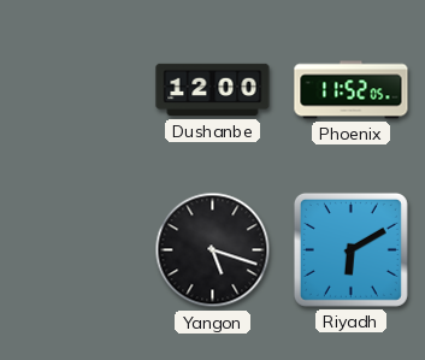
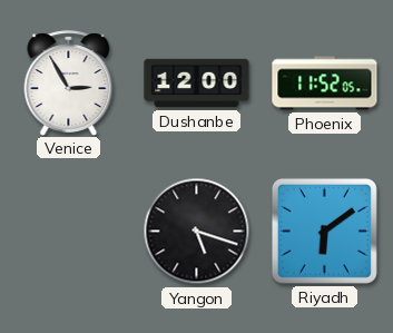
Venice: none -> 2:55
Riyadh: 6:10 -> 6:09
